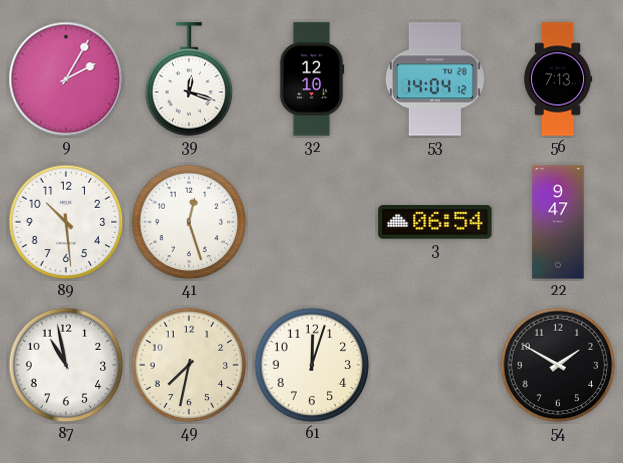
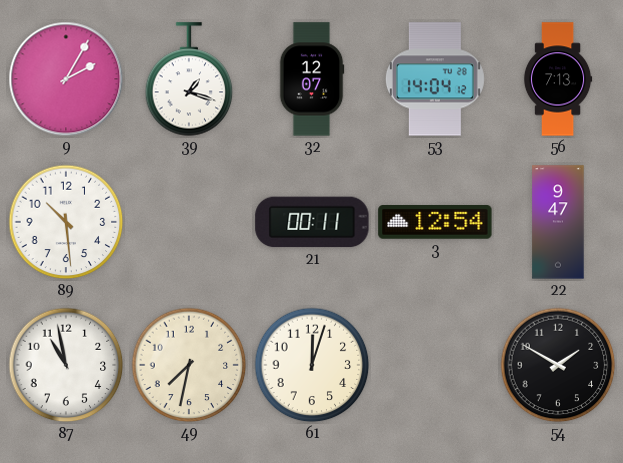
39: 12:18 -> 1:18
32: 12:10 -> 12:07
41: 12:27 -> none
21: none -> 00:11
3: 06:54 -> 12:54
